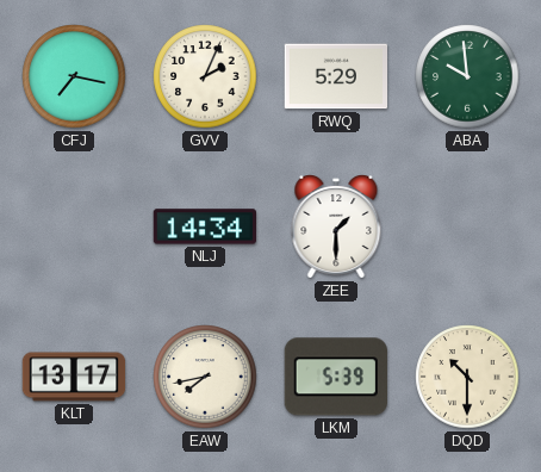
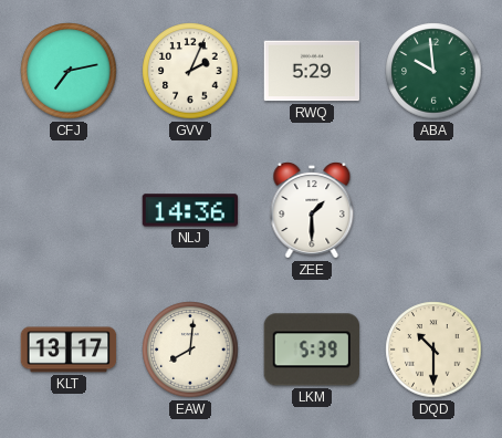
CFJ: 7:17 -> 7:13
NLJ: 14:34 -> 14:36
EAW: 7:43 -> 8:01
